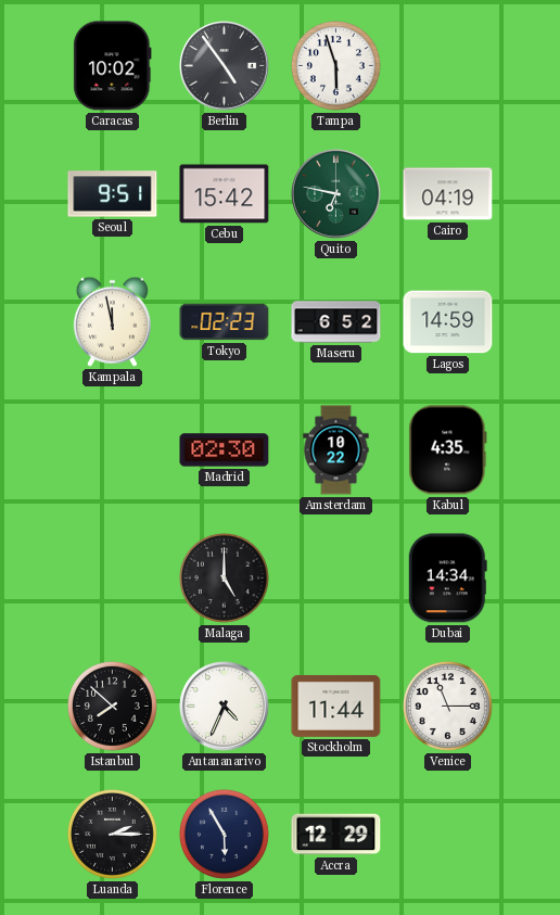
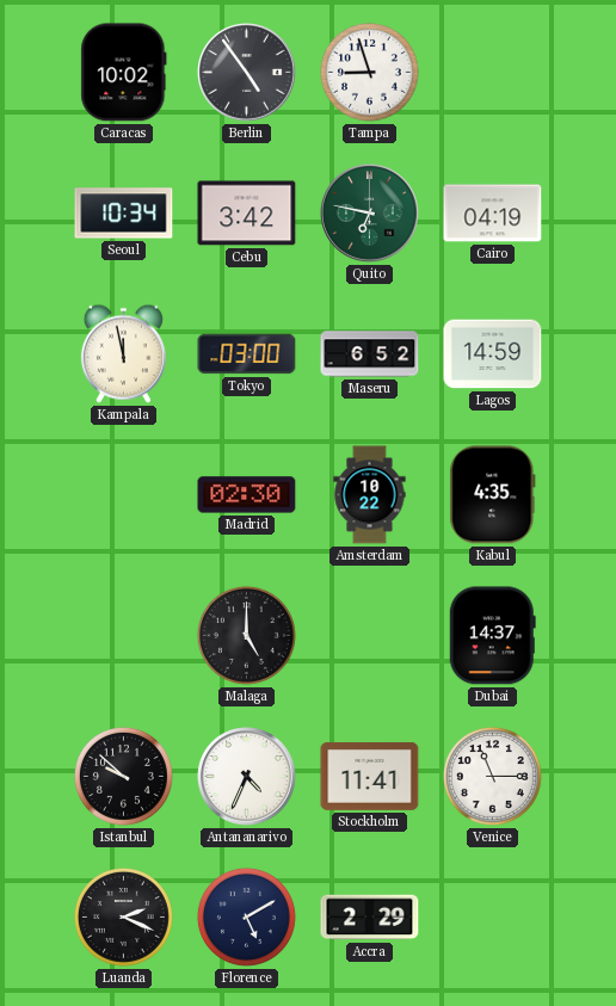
Tampa: 5:57 -> 8:57
Seoul: 9:51 -> 10:34
Cebu: 15:42 -> 3:42
Tokyo: 02:23 -> 03:00
Dubai: 14:34 -> 14:37
Istanbul: 7:52 -> 9:52
Stockholm: 11:44 -> 11:41
Luanda: 2:15 -> 2:19
Florence: 5:55 -> 5:10
Accra: 12:29 -> 2:29
